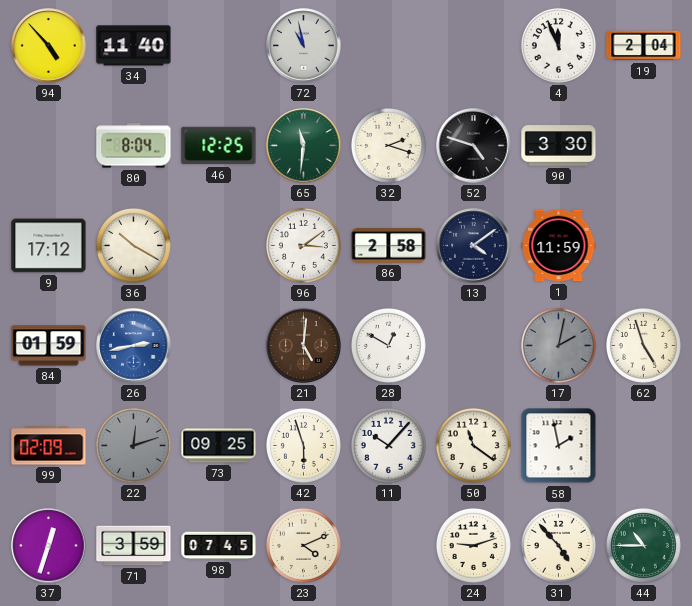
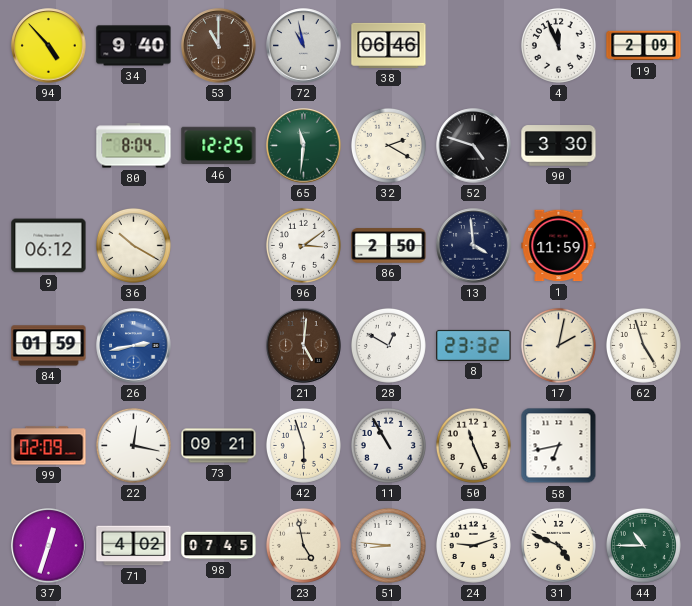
34: 11:40 -> 9:40
53: none -> 11:00
38: none -> 06:46
19: 2:04 -> 2:09
32: 2:18 -> 2:20
9: 17:12 -> 06:12
86: 2:58 -> 2:50
13: 4:09 -> 3:59
8: none -> 23:32
17 dial: grey -> cream
22: 12:12 -> 12:17
22 dial: grey -> white
73: 09:25 -> 09:21
11: 10:07 -> 10:55
50: 11:21 -> 11:26
58: 1:58 -> 6:43
71: 3:59 -> 4:02
23: 4:11 -> 4:58
51: none -> 8:46
31: 4:53 -> 4:49
